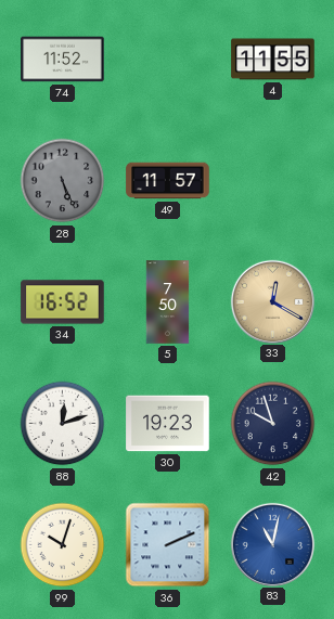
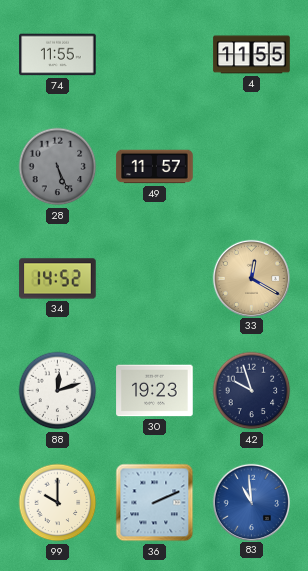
74: 11:52 -> 11:55
34: 16:52 -> 14:52
5: 7:50 -> none
99: 10:03 -> 10:00
83: 11:02 -> 10:59
